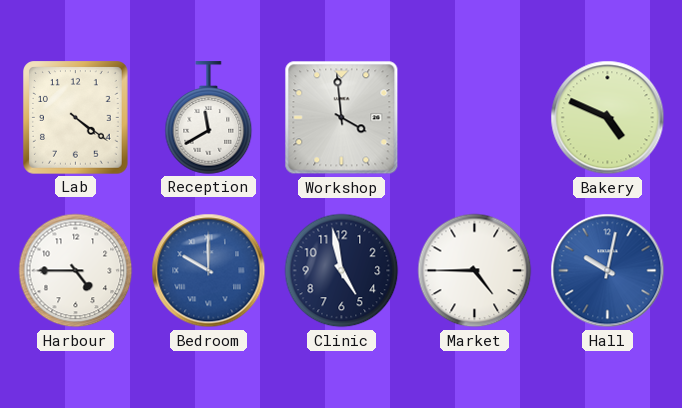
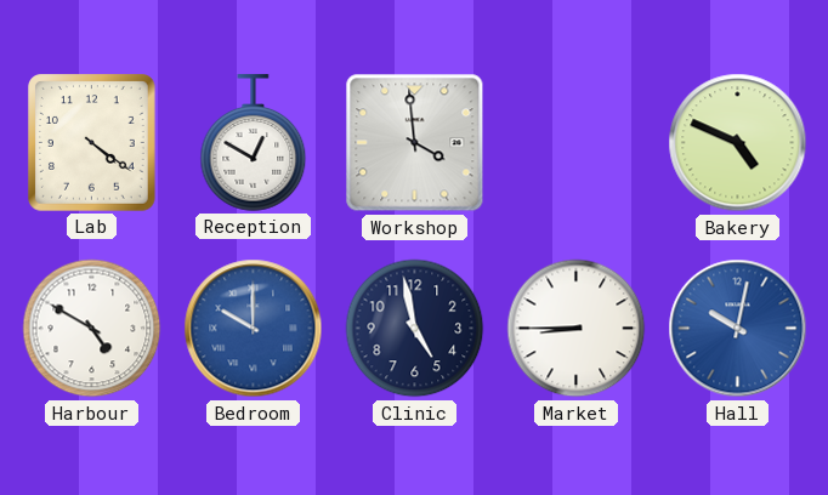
Reception: 11:40 -> 12:50
Harbour: 4:45 -> 4:50
Market: 4:45 -> 8:45
